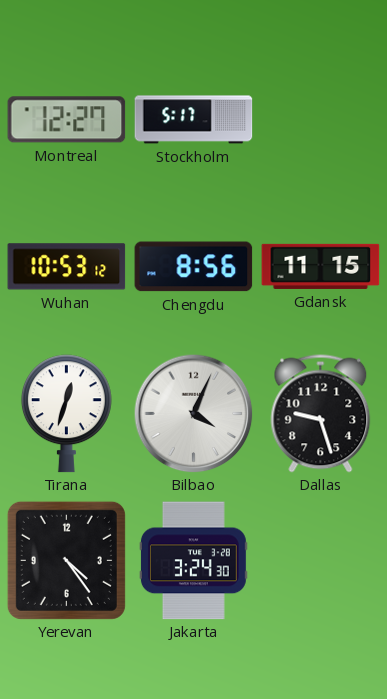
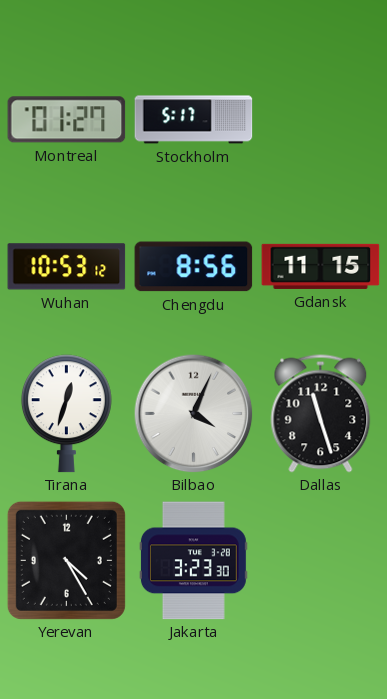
Montreal: 12:27 -> 01:27
Dallas: 9:27 -> 11:27
Yerevan: 4:24 -> 4:25
Jakarta: 3:24 -> 3:23
